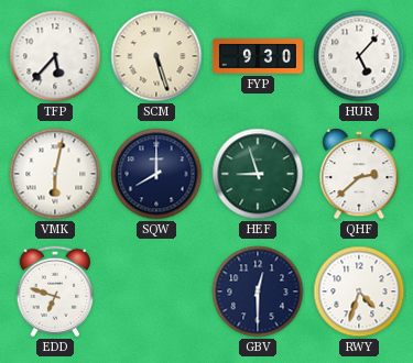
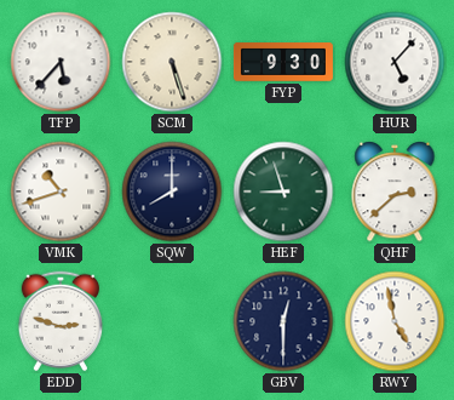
VMK: 6:02 -> 10:42
EDD: 6:48 -> 2:48
RWY: 4:33 -> 4:58
